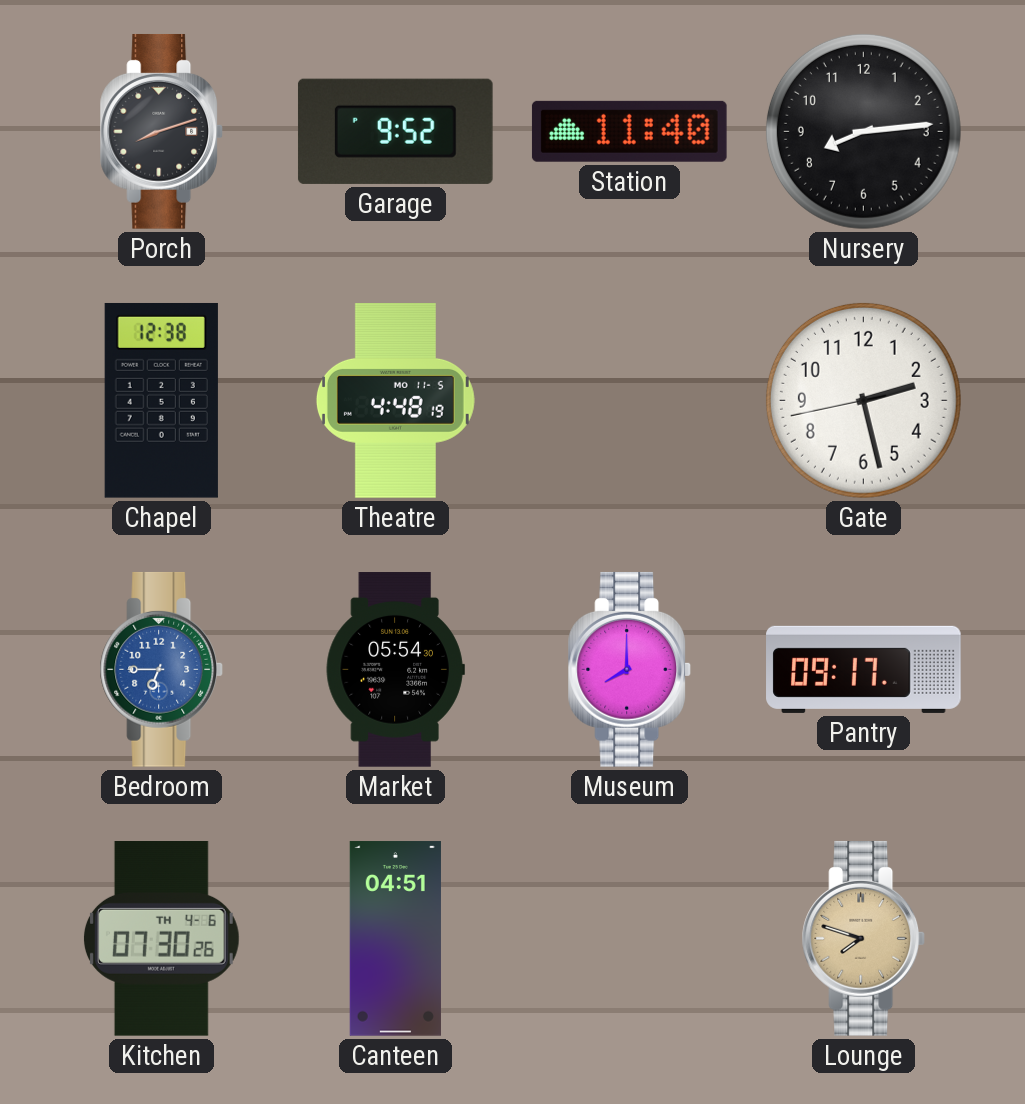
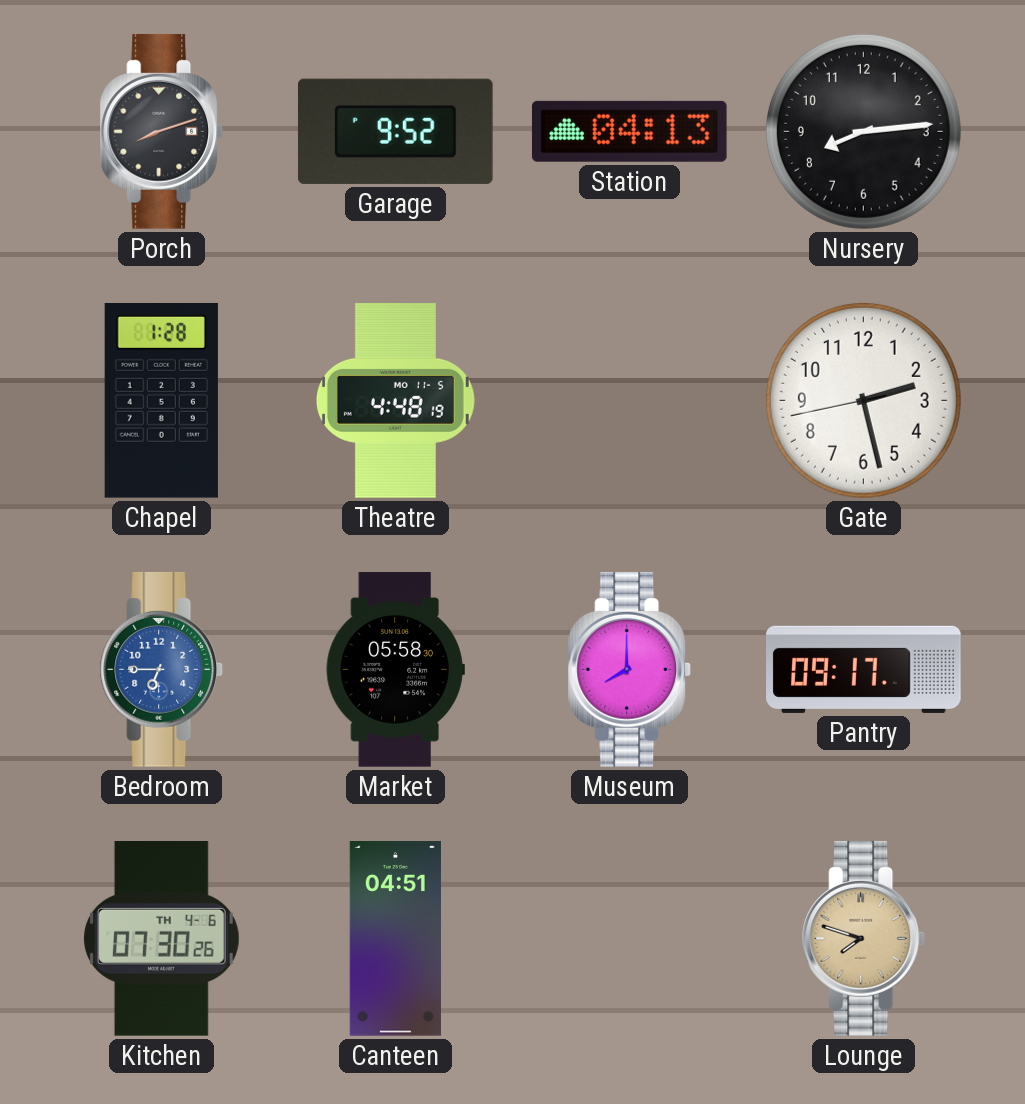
Station: 11:40 -> 04:13
Chapel: 12:38 -> 1:28
Market: 05:54 -> 05:58
